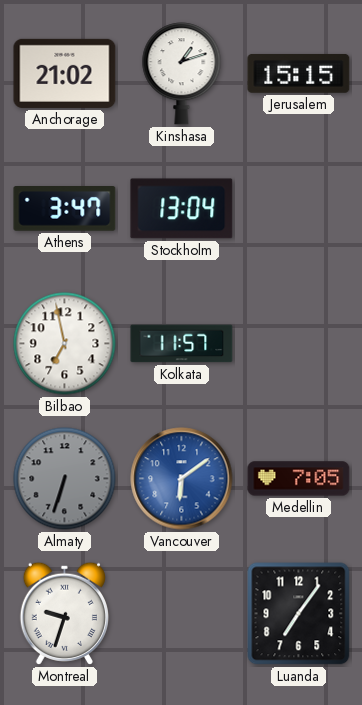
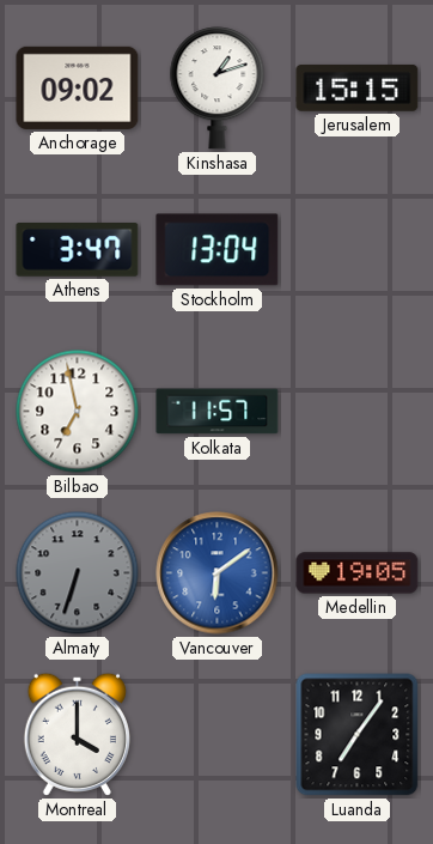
Anchorage: 21:02 -> 09:02
Medellin: 7:05 -> 19:05
Montreal: 9:33 -> 4:00
